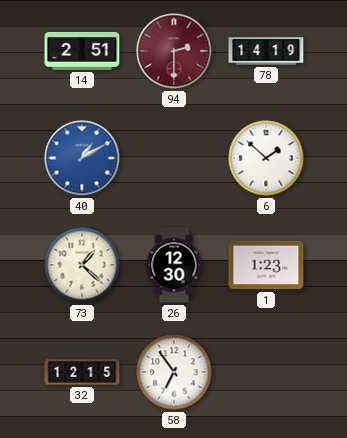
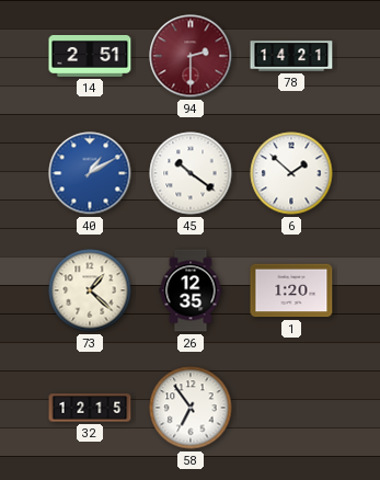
78: 14:19 -> 14:21
45: none -> 10:21
26: 12:30 -> 12:35
1: 1:23 -> 1:20
